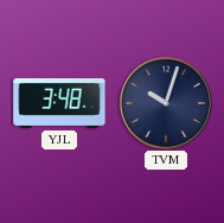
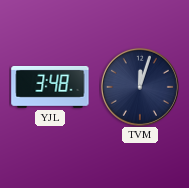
TVM: 10:03 -> 12:03
